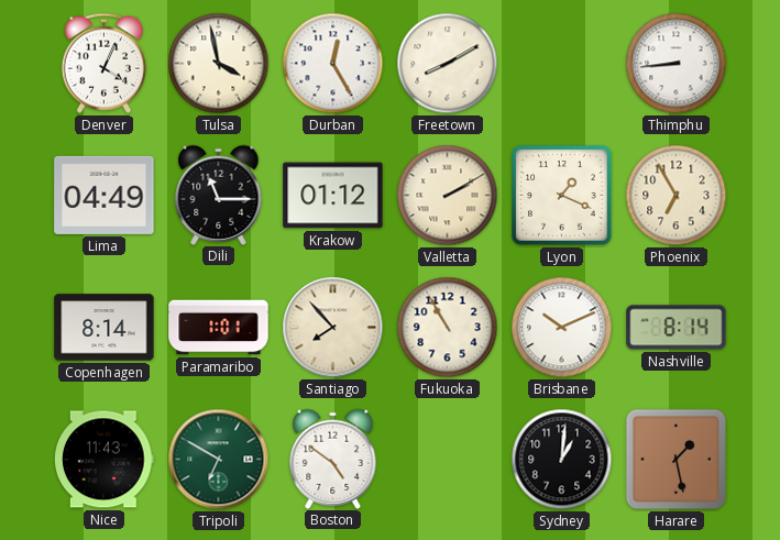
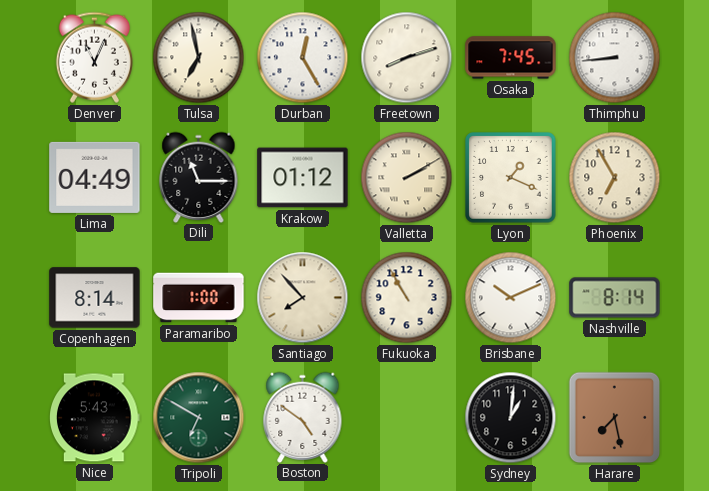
Denver: 4:04 -> 11:04
Tulsa: 3:58 -> 6:58
Freetown: 8:10 -> 8:12
Osaka: none -> 7:45
Paramaribo: 1:01 -> 1:00
Nice: 11:43 -> 5:43
Harare: 1:28 -> 7:28
